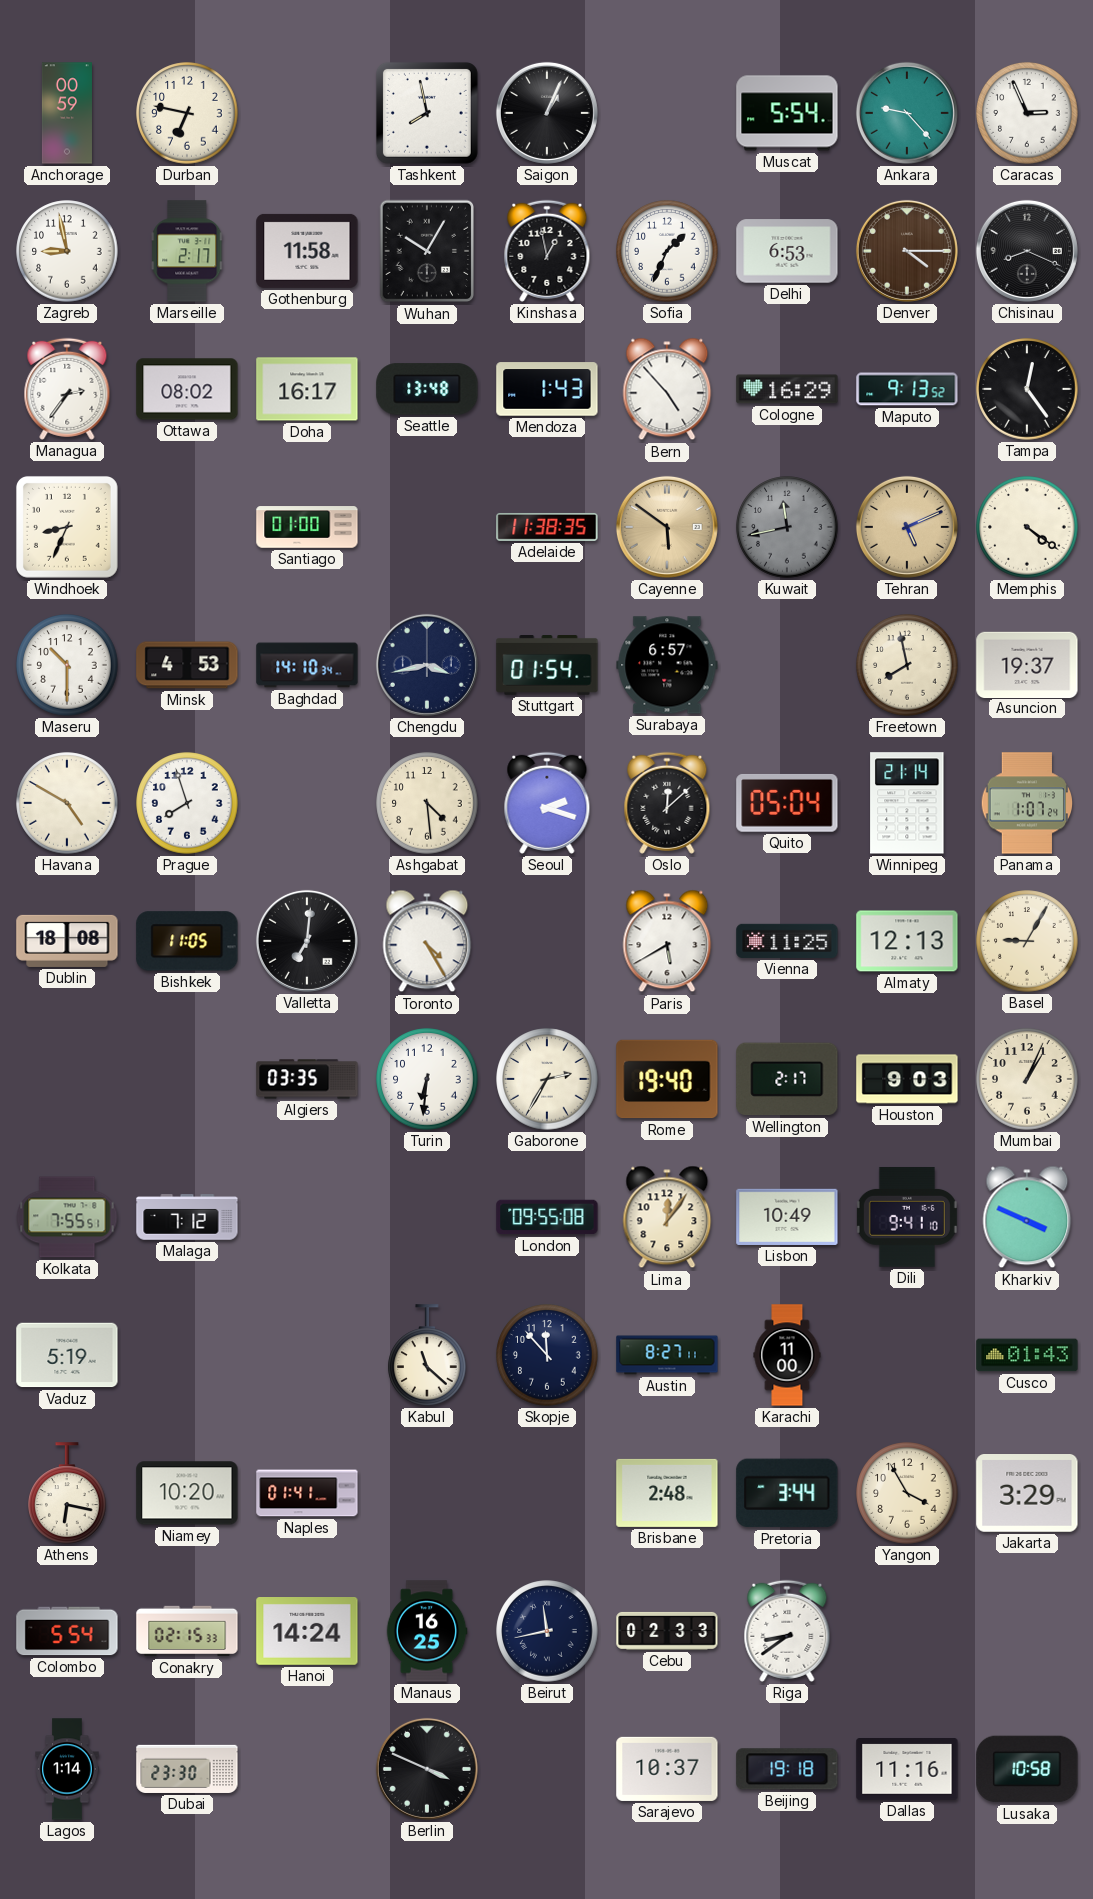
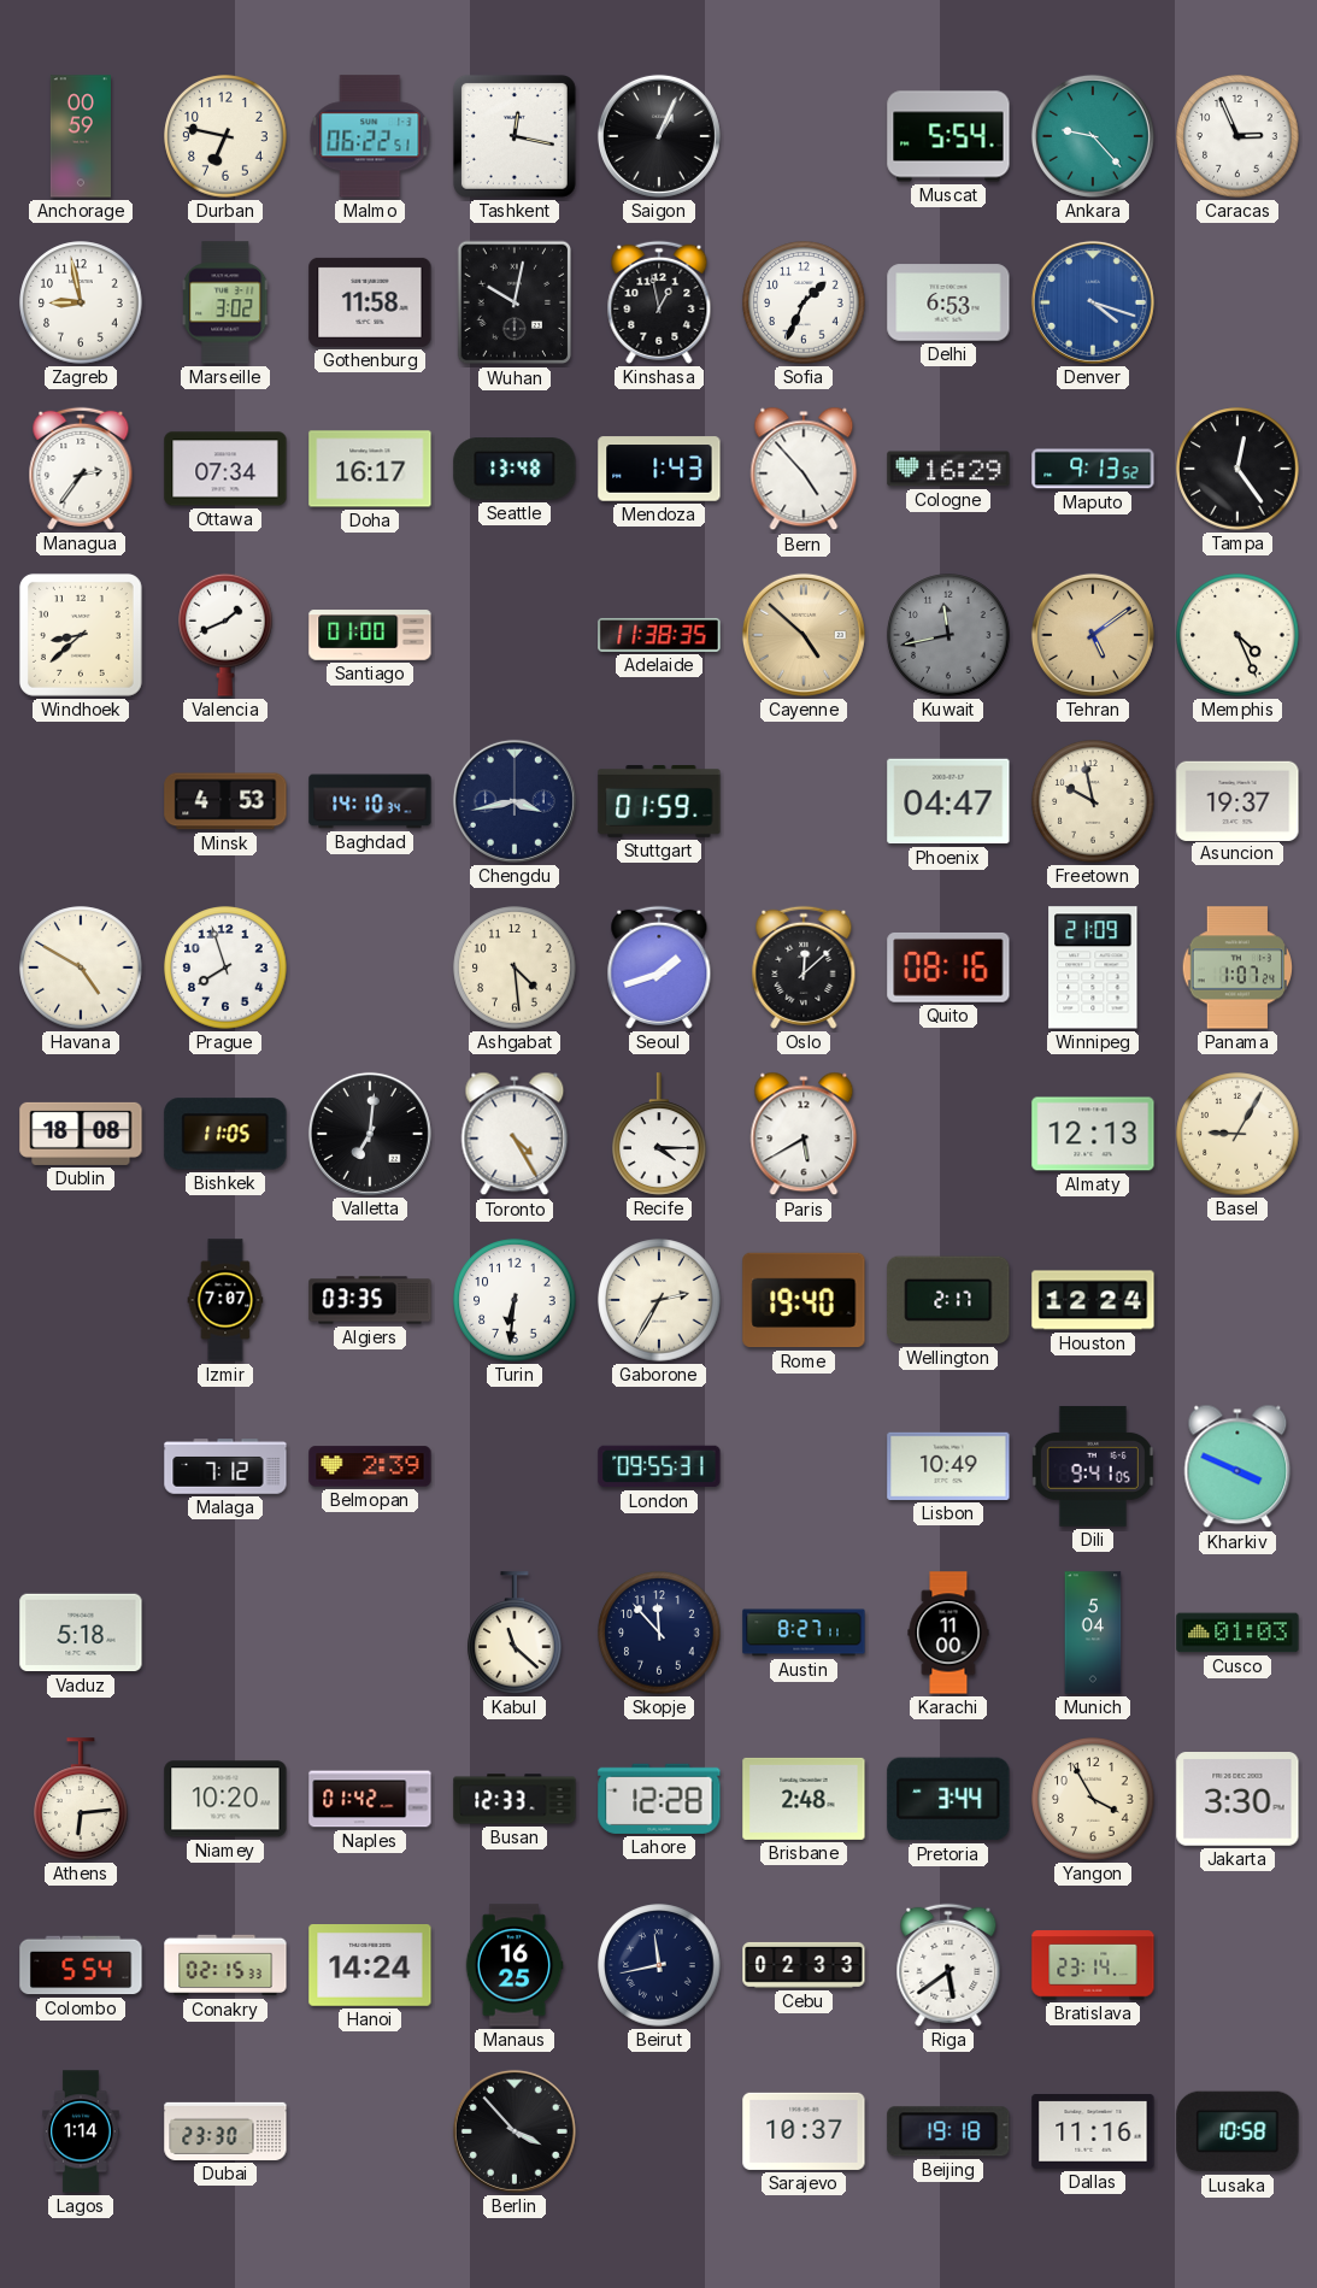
Malmo: none -> 06:22
Tashkent: 7:58 -> 12:17
Marseille: 2:17 -> 3:02
Wuhan: 10:05 -> 10:02
Denver: 4:15 -> 4:18
Denver dial: brown -> blue
Chisinau: 8:19 -> none
Ottawa: 08:02 -> 07:34
Windhoek: 8:34 -> 8:38
Valencia: none -> 1:41
Cayenne: 5:51 -> 4:52
Tehran: 5:11 -> 5:09
Memphis: 4:21 -> 4:26
Maseru: 10:30 -> none
Stuttgart: 01:54 -> 01:59
Surabaya: 6:57 -> none
Phoenix: none -> 04:47
Freetown: 7:58 -> 9:58
Seoul: 2:18 -> 1:42
Quito: 05:04 -> 08:16
Winnipeg: 21:14 -> 21:09
Recife: none -> 4:15
Vienna: 11:25 -> none
Izmir: none -> 7:07
Houston: 9:03 -> 12:24
Mumbai: 1:04 -> none
Kolkata: 7:55 -> none
Belmopan: none -> 2:39
London: 09:55:08 -> 09:55:31
Lima: 12:06 -> none
Dili: 9:41:10 -> 9:41:05
Vaduz: 5:19 -> 5:18
Munich: none -> 5:04
Cusco: 01:43 -> 01:03
Athens: 6:17 -> 6:14
Naples: 01:41 -> 01:42
Busan: none -> 12:33
Lahore: none -> 12:28
Jakarta: 3:29 -> 3:30
Riga: 8:39 -> 5:39
Bratislava: none -> 23:14
Berlin: 3:49 -> 3:53
